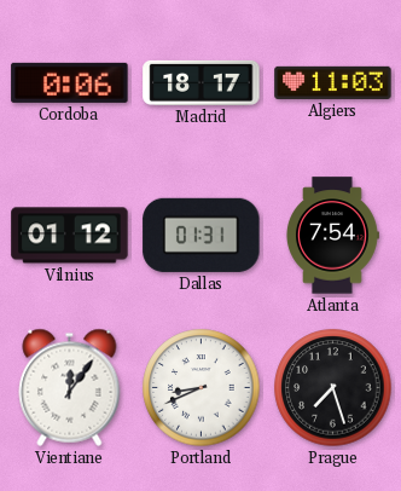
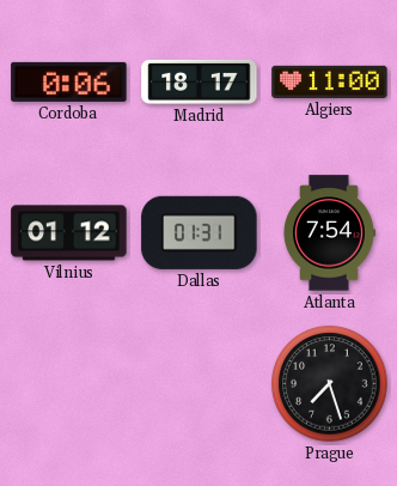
Algiers: 11:03 -> 11:00
Vientiane: 12:06 -> none
Portland: 8:41 -> none
